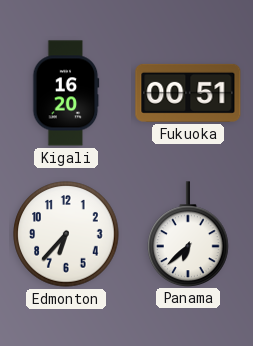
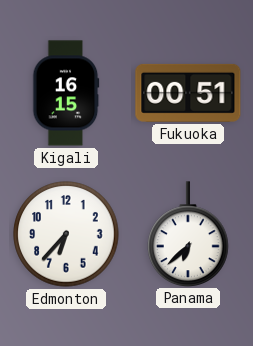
Kigali: 16:20 -> 16:15
